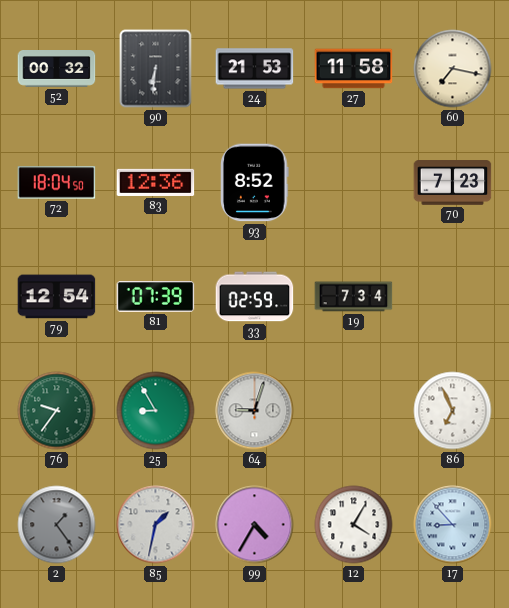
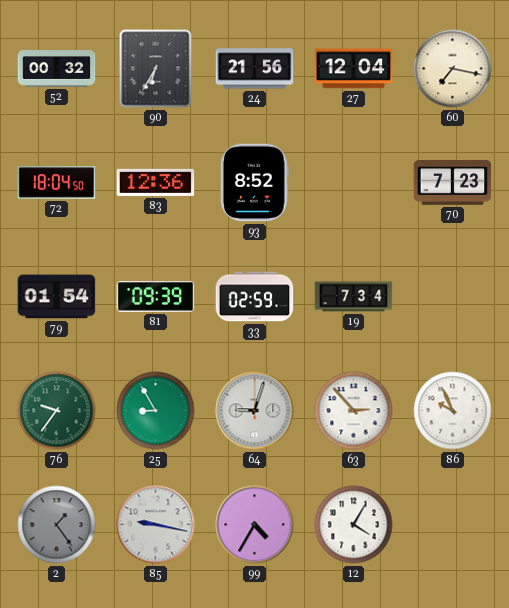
90: 6:31 -> 6:35
24: 21:53 -> 21:56
27: 11:58 -> 12:04
79: 12:54 -> 01:54
81: 07:39 -> 09:39
63: none -> 2:53
86: 6:56 -> 9:56
85: 1:32 -> 9:17
17: 8:53 -> none
